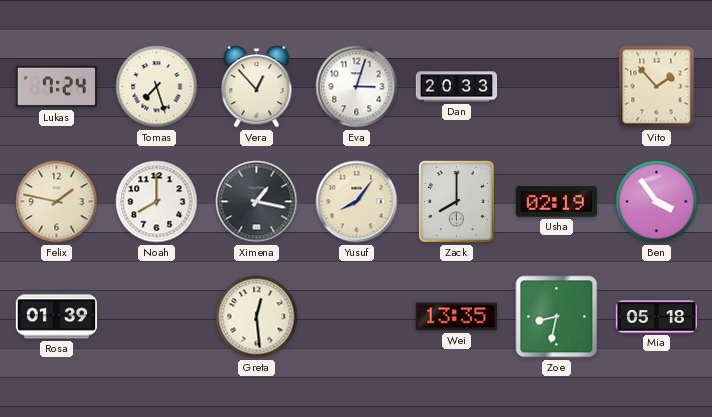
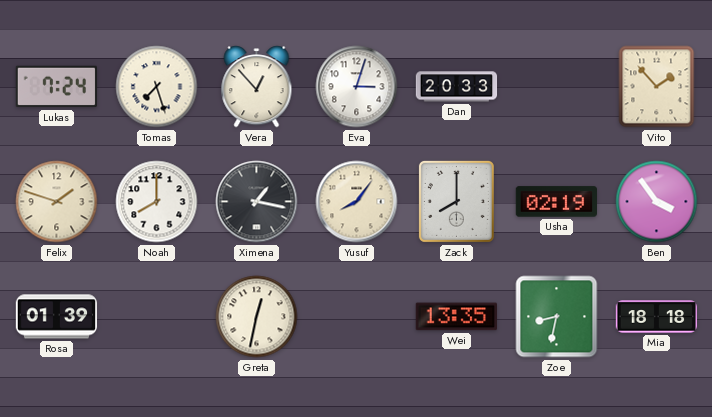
Felix: 1:47 -> 1:48
Greta: 12:29 -> 12:32
Mia: 05:18 -> 18:18
